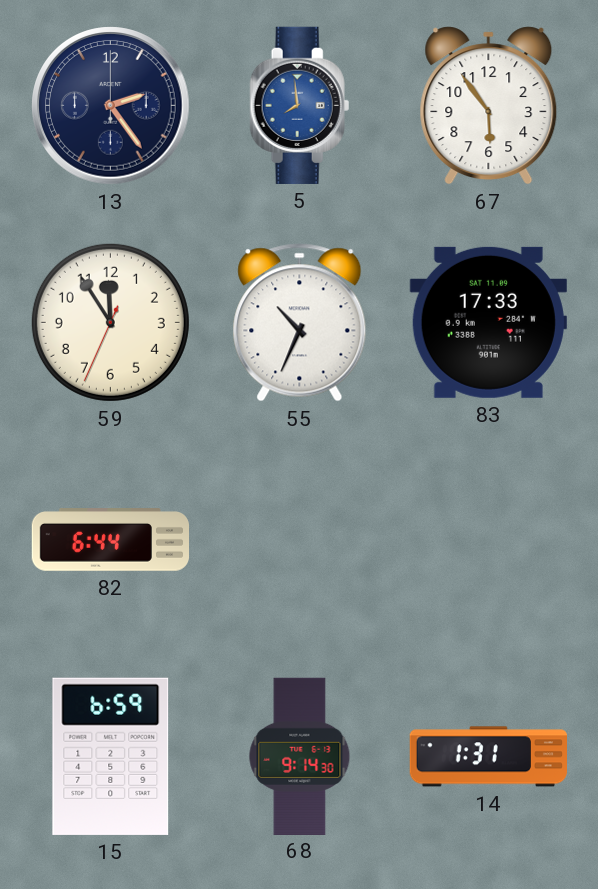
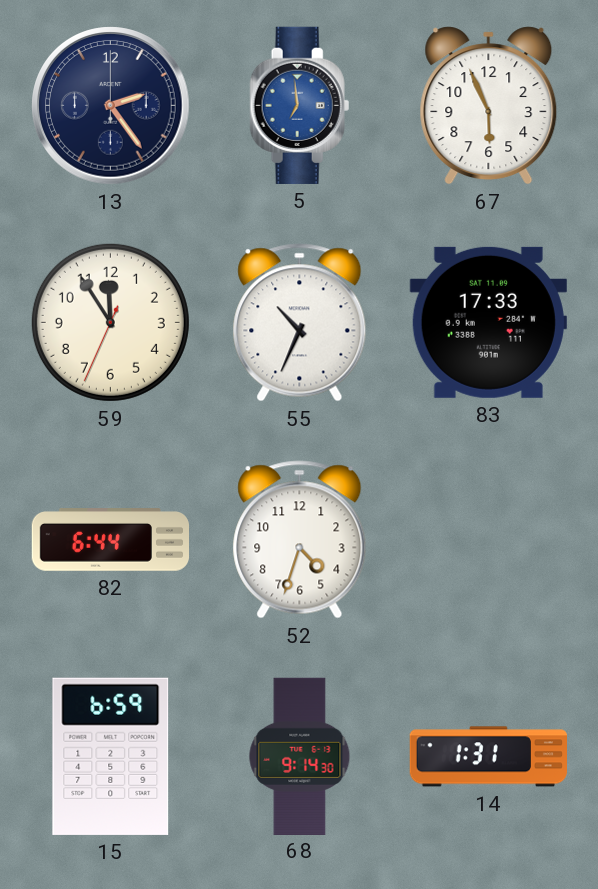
5: 7:59 -> 6:59
67: 5:54 -> 5:56
52: none -> 4:33
